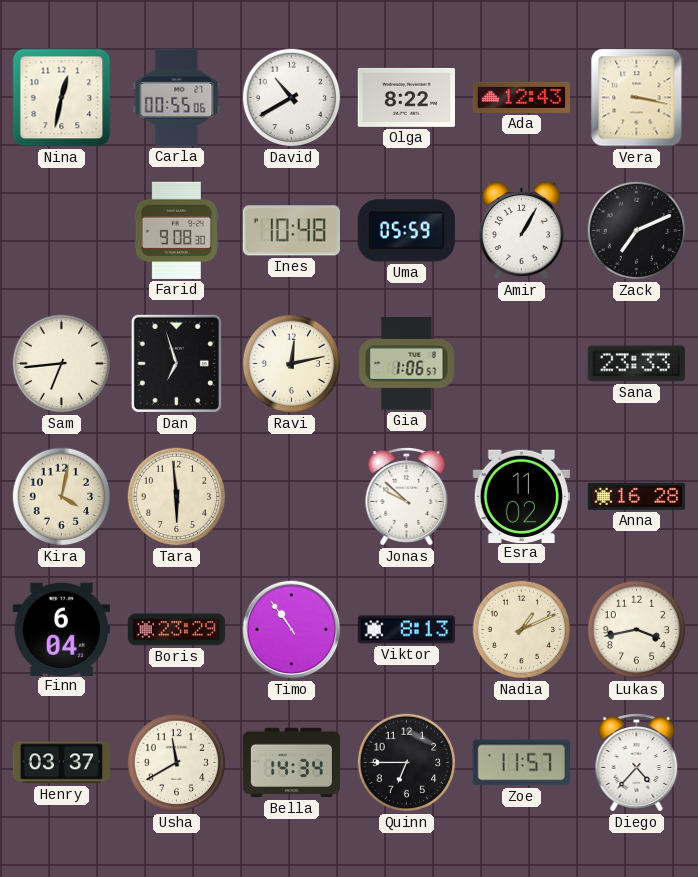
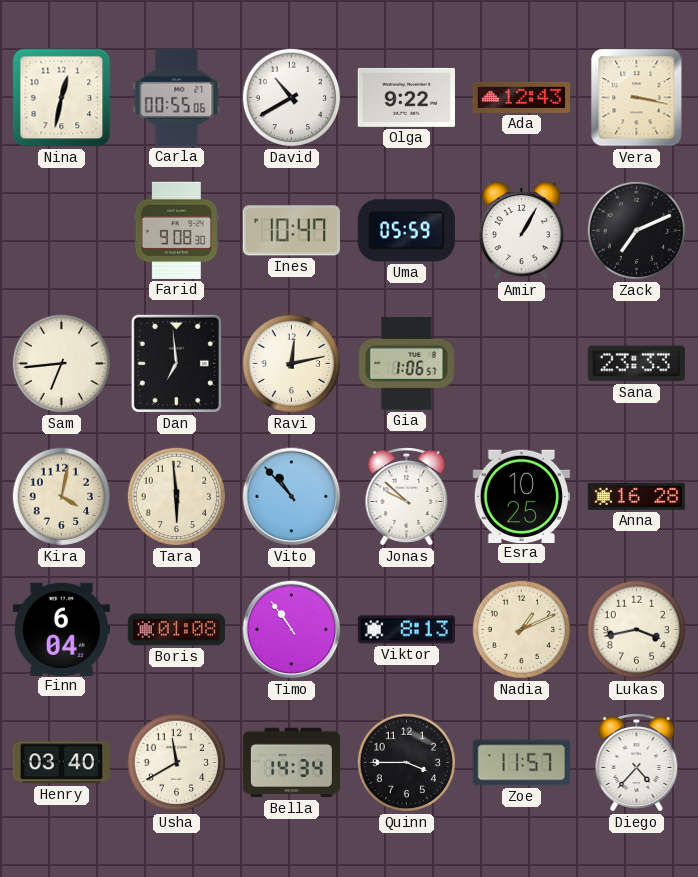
Olga: 8:22 -> 9:22
Ines: 10:48 -> 10:47
Dan: 6:57 -> 6:59
Vito: none -> 10:53
Esra: 11:02 -> 10:25
Boris: 23:29 -> 01:08
Henry: 03:37 -> 03:40
Quinn: 6:45 -> 3:45
